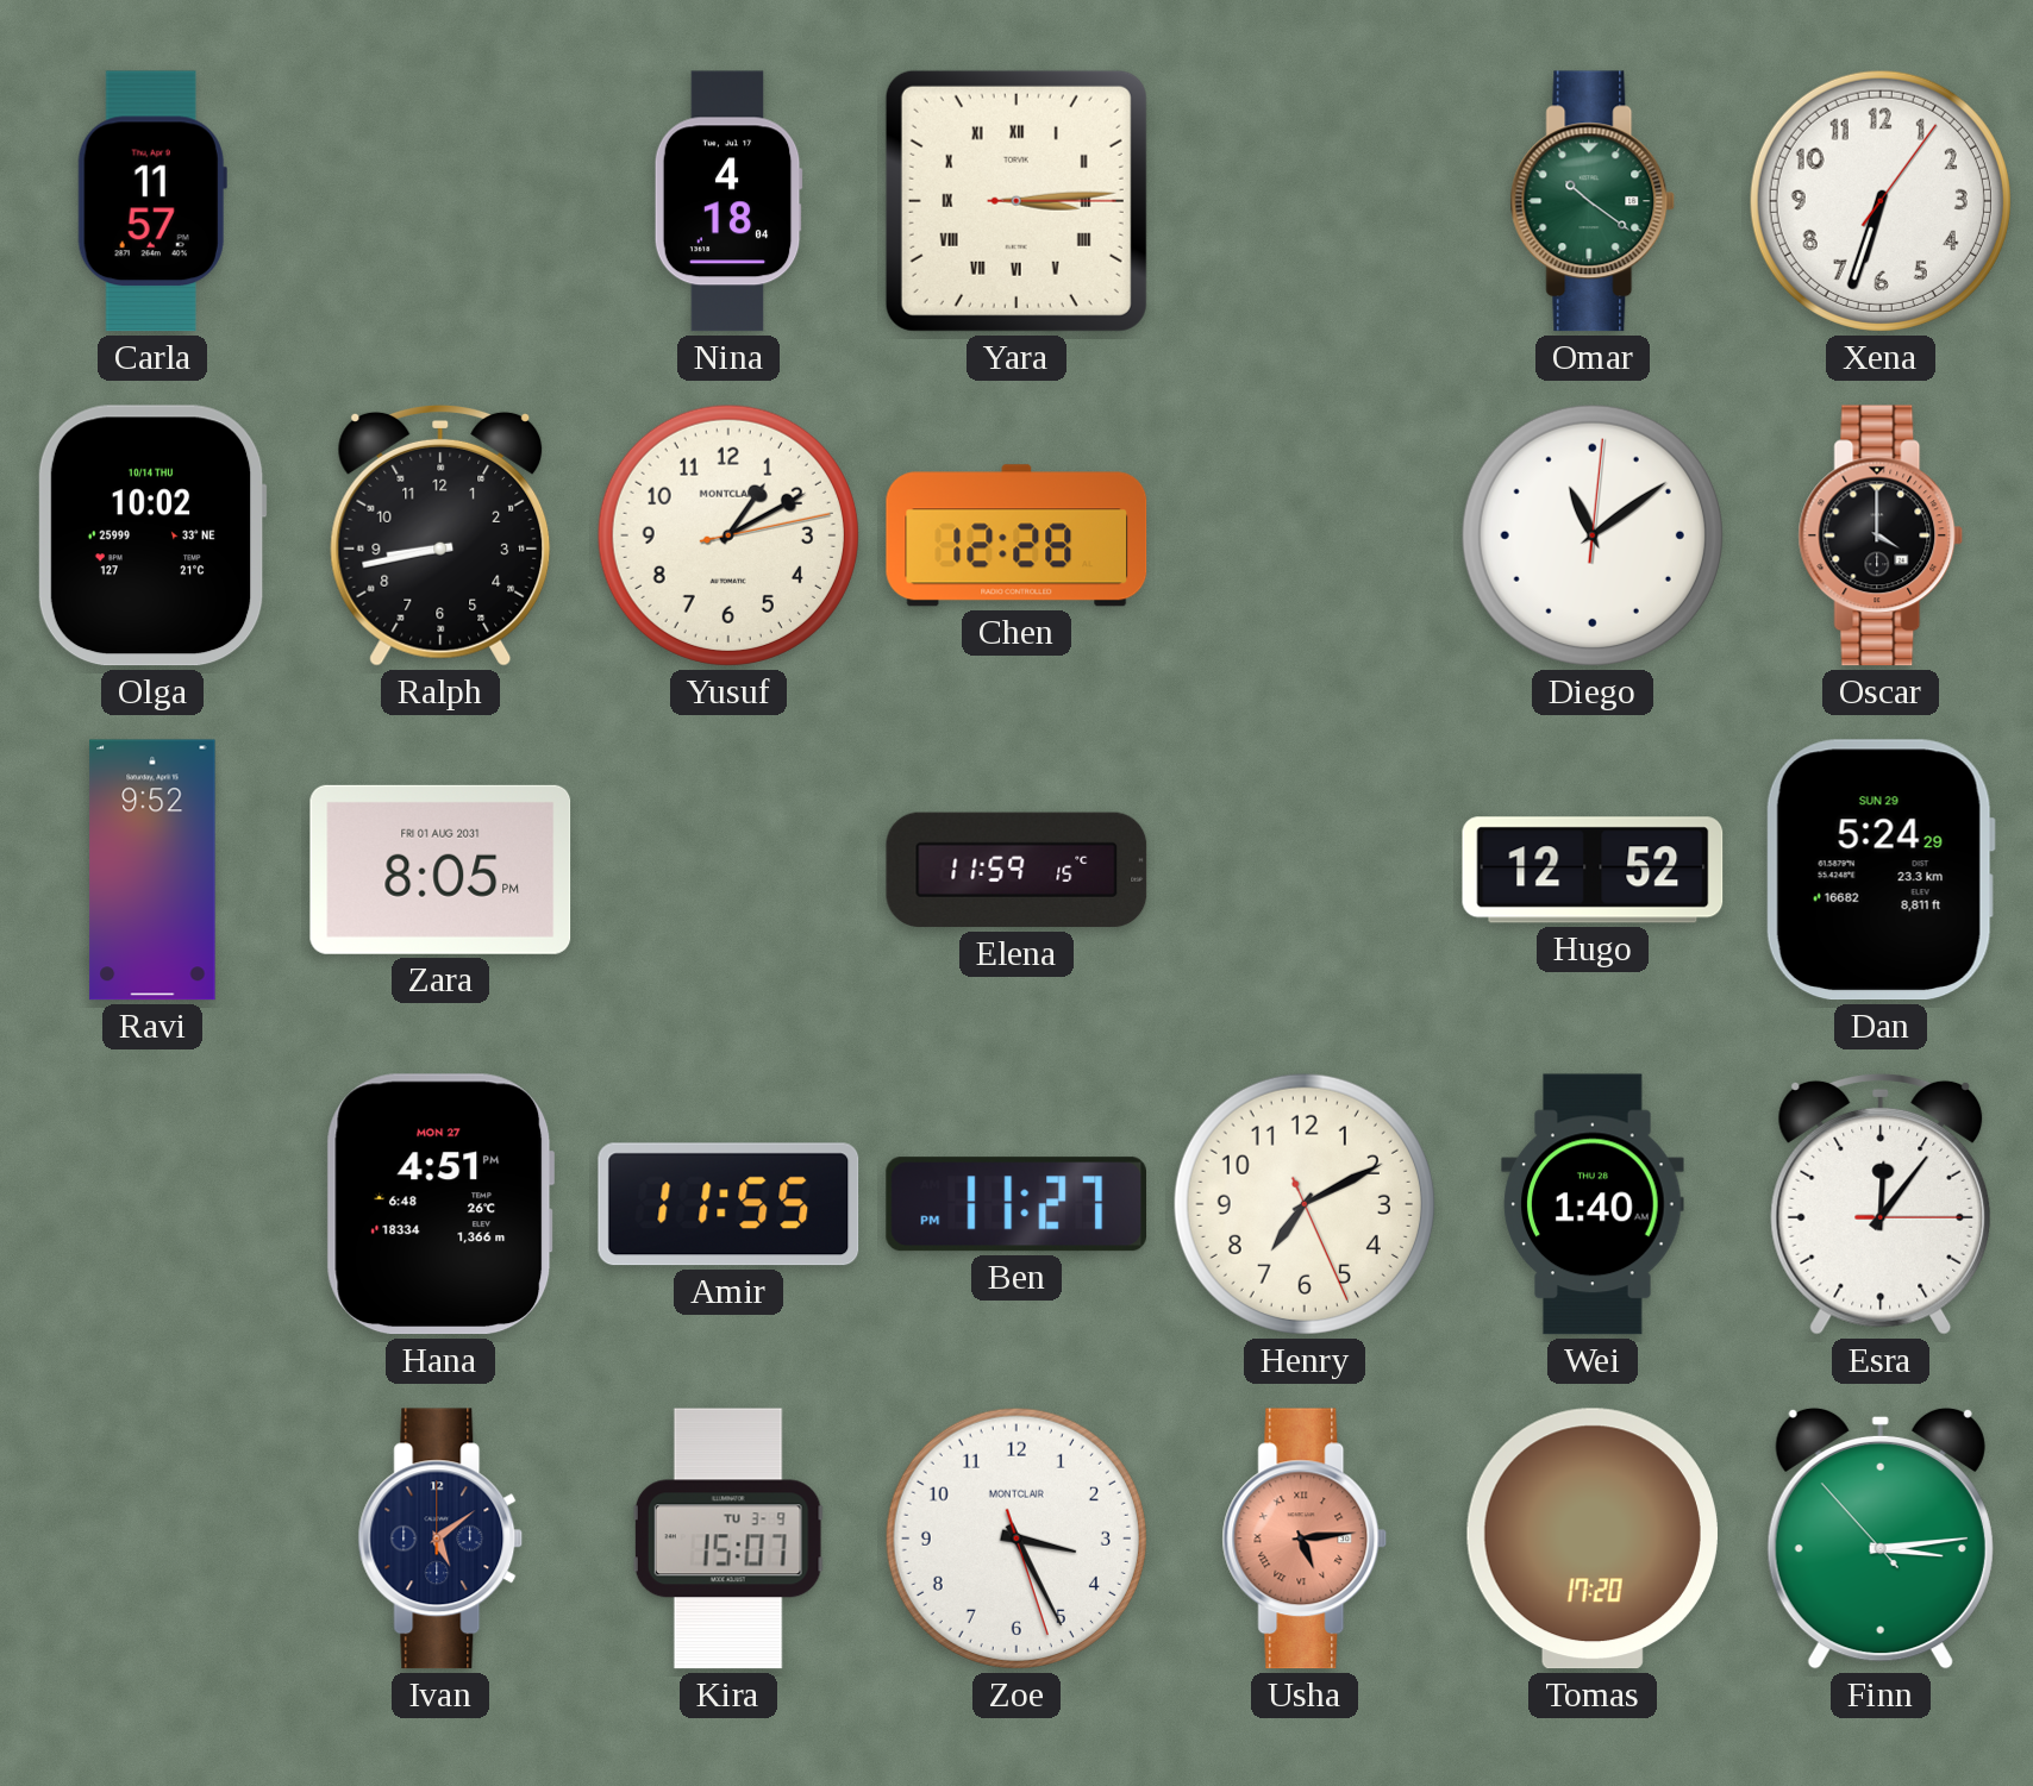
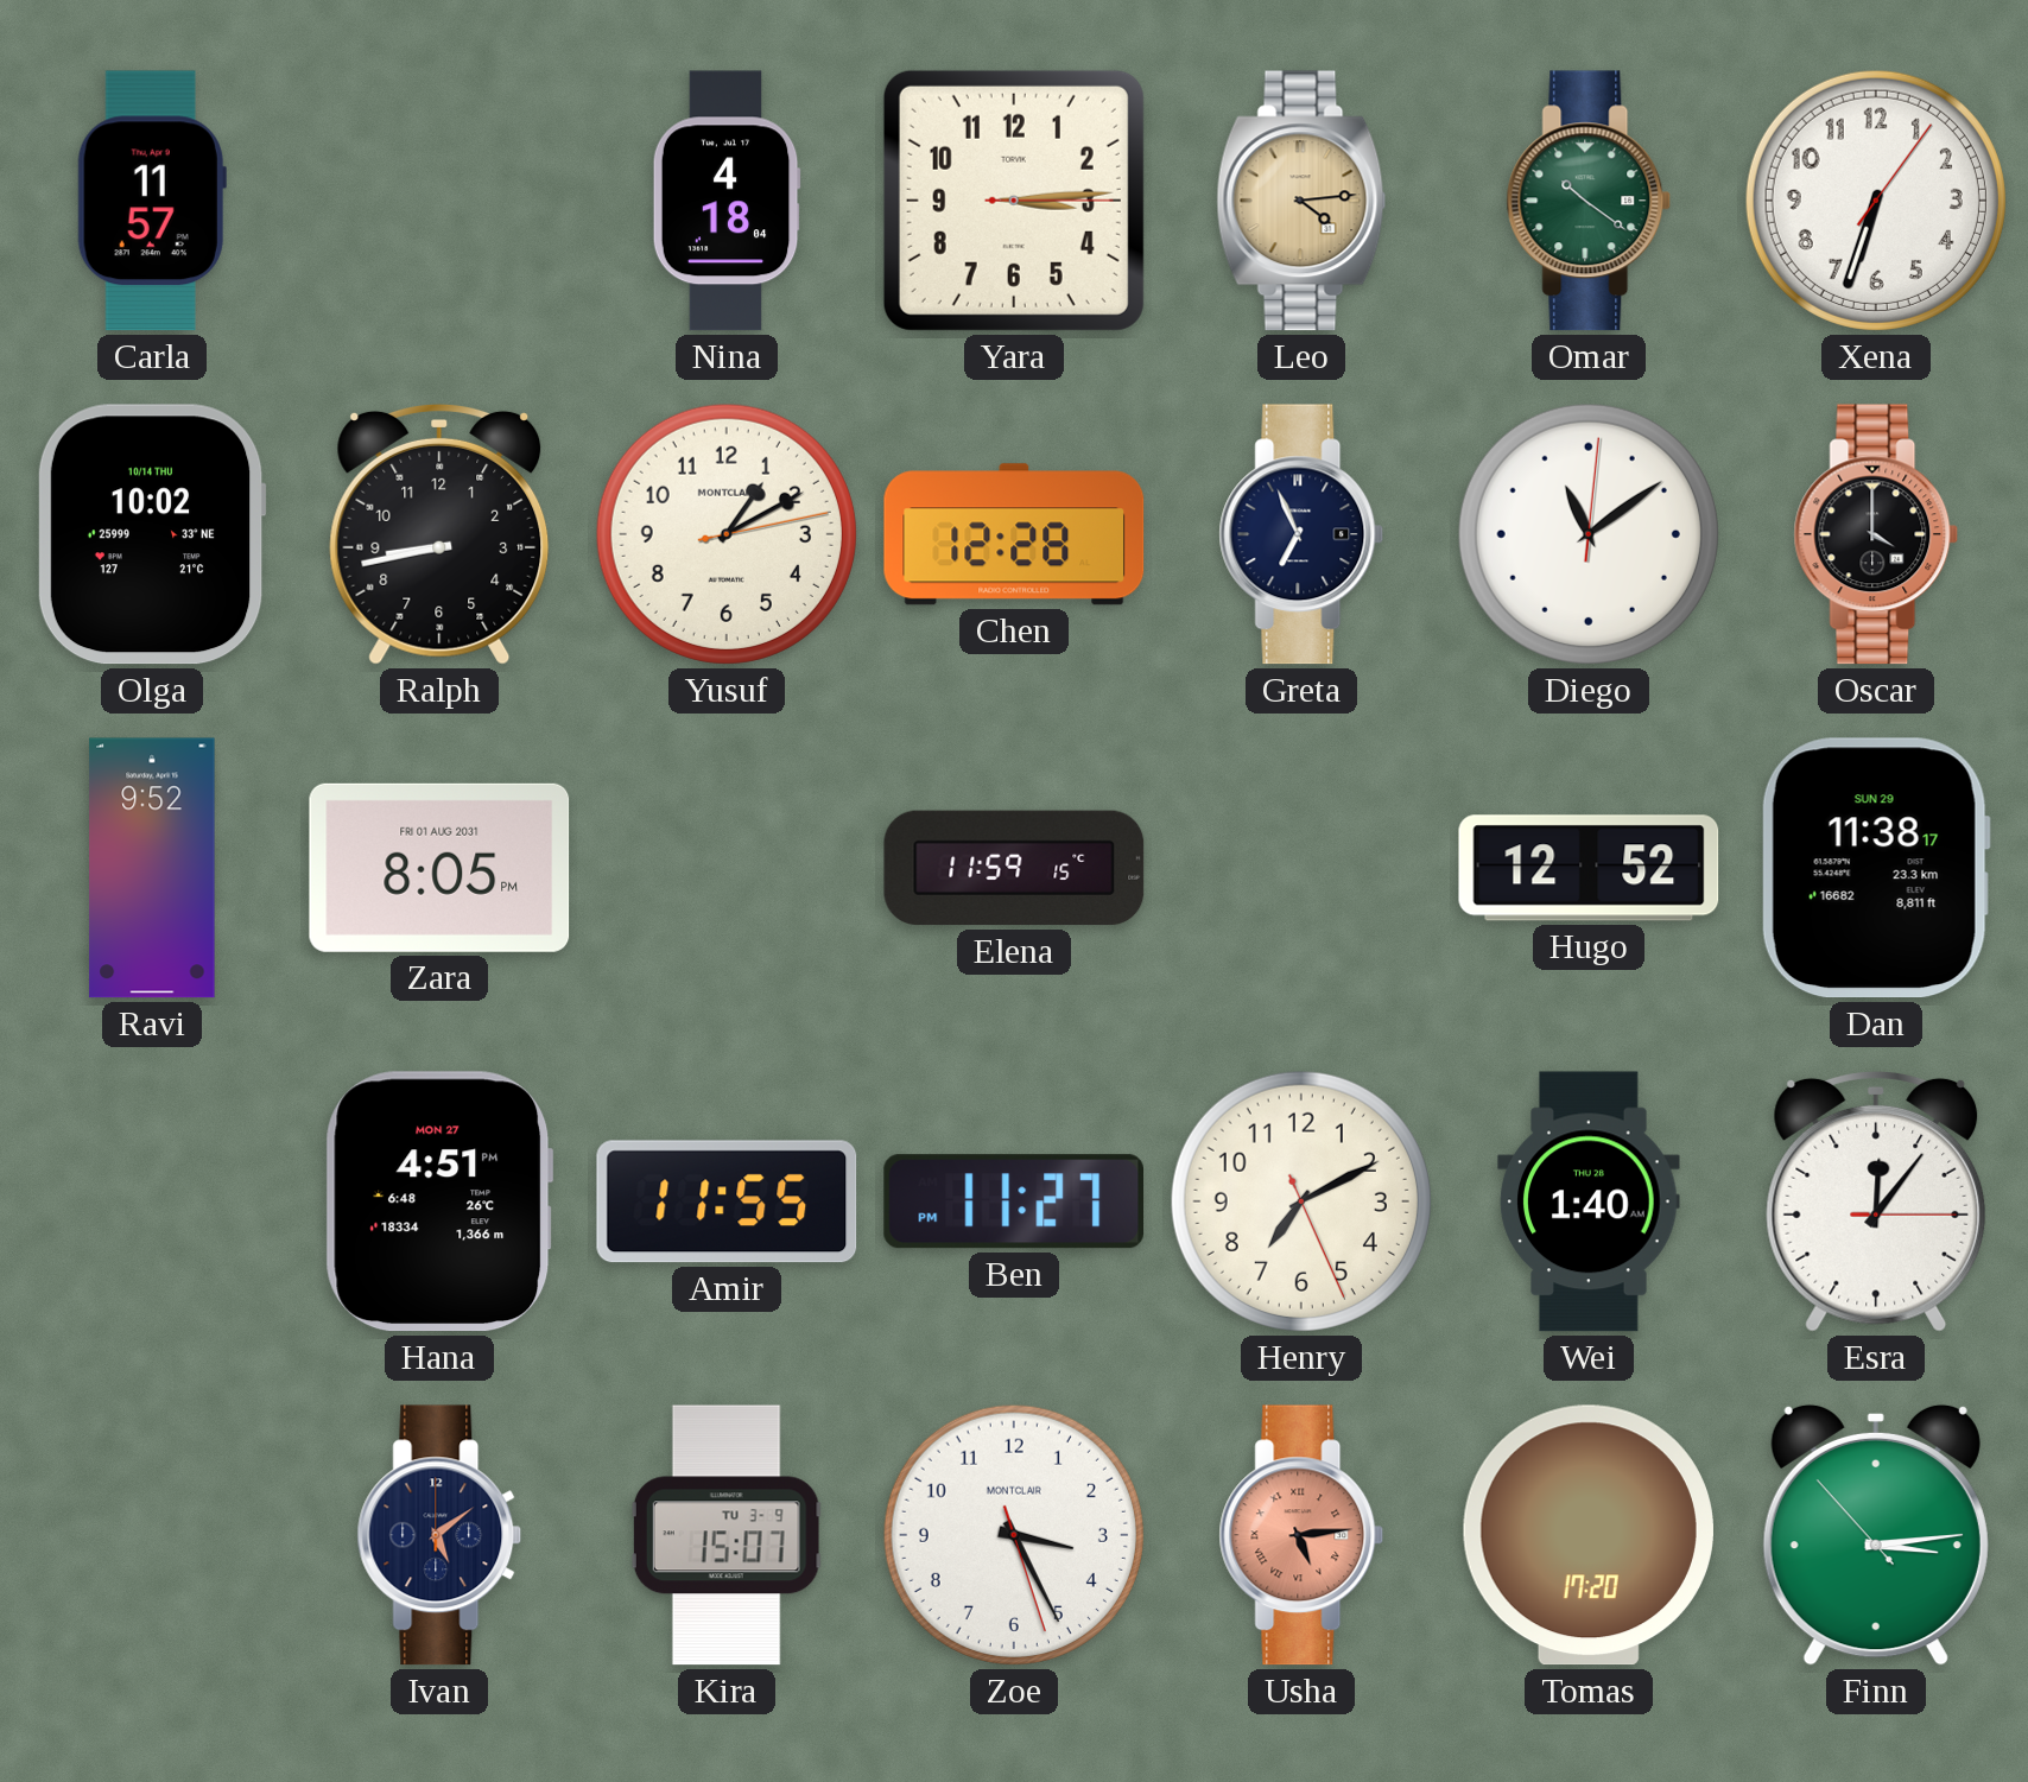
Yara numerals: Roman -> Arabic
Leo: none -> 4:14
Greta: none -> 6:56
Dan: 5:24 -> 11:38
